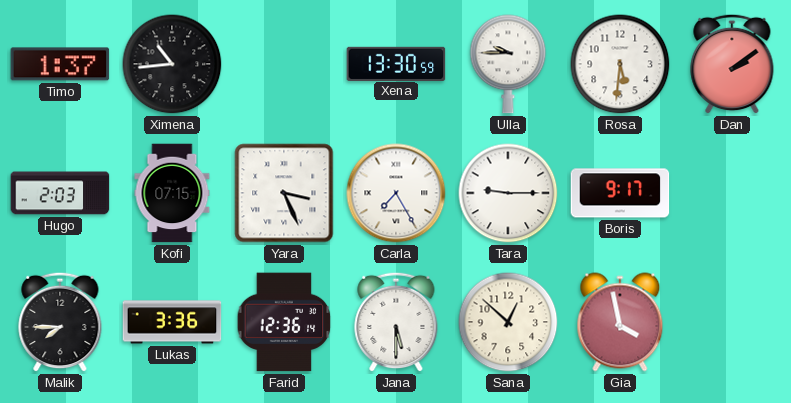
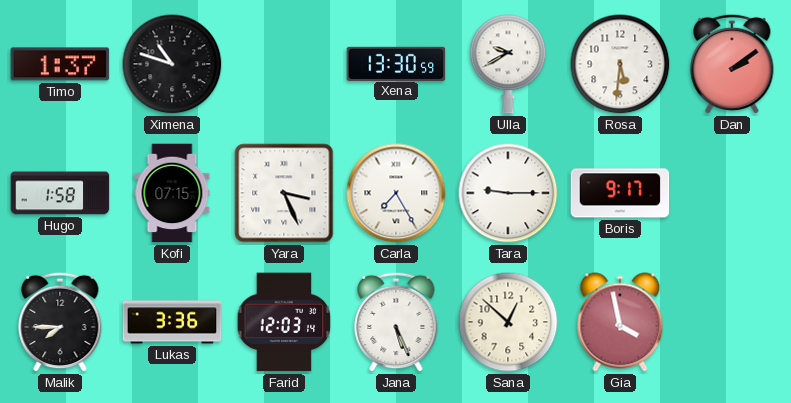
Ximena: 10:44 -> 10:48
Ulla: 9:45 -> 9:40
Hugo: 2:03 -> 1:58
Farid: 12:36 -> 12:03
Jana: 5:30 -> 5:26
